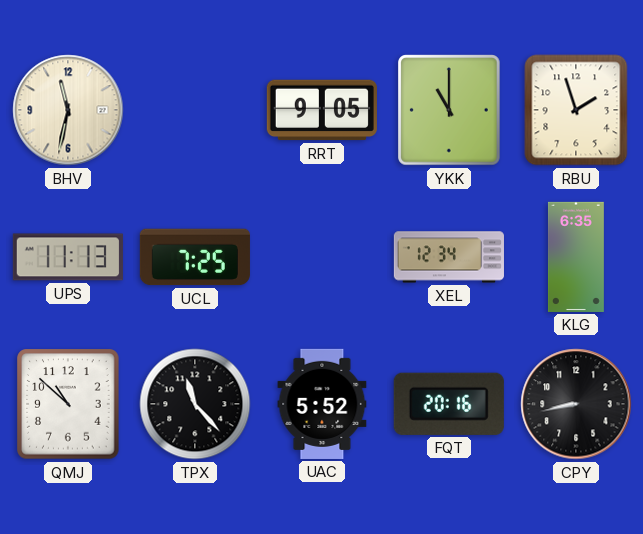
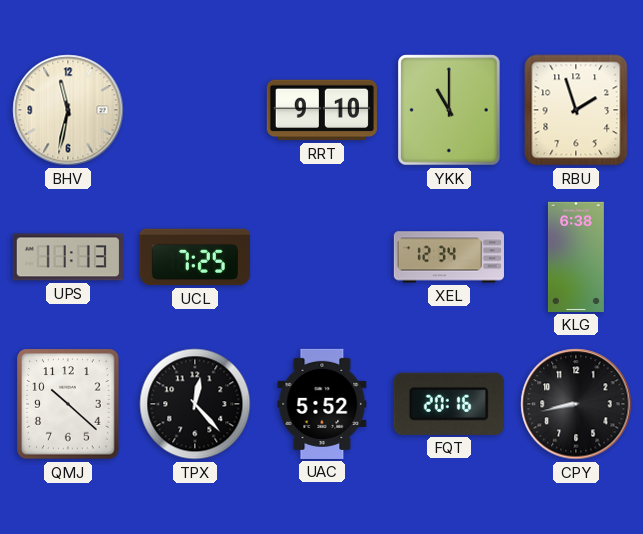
RRT: 9:05 -> 9:10
KLG: 6:35 -> 6:38
QMJ: 10:52 -> 10:22
TPX: 11:23 -> 12:23
